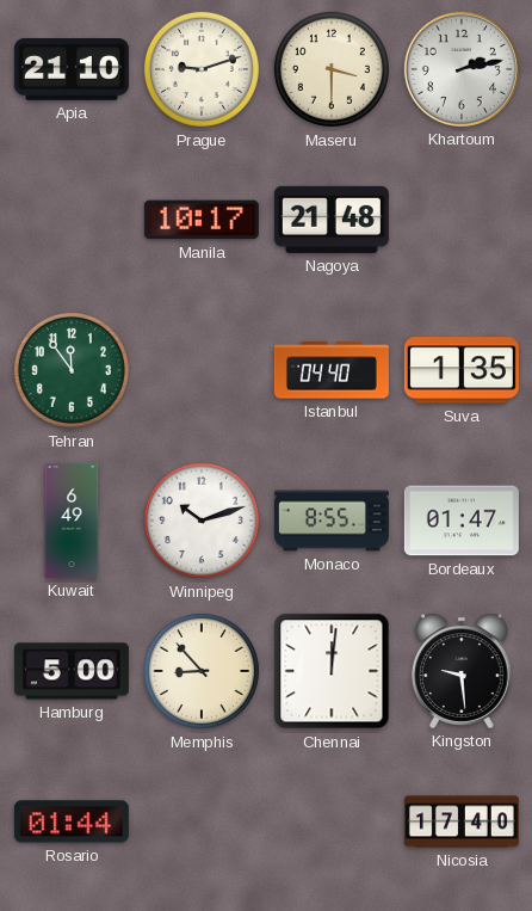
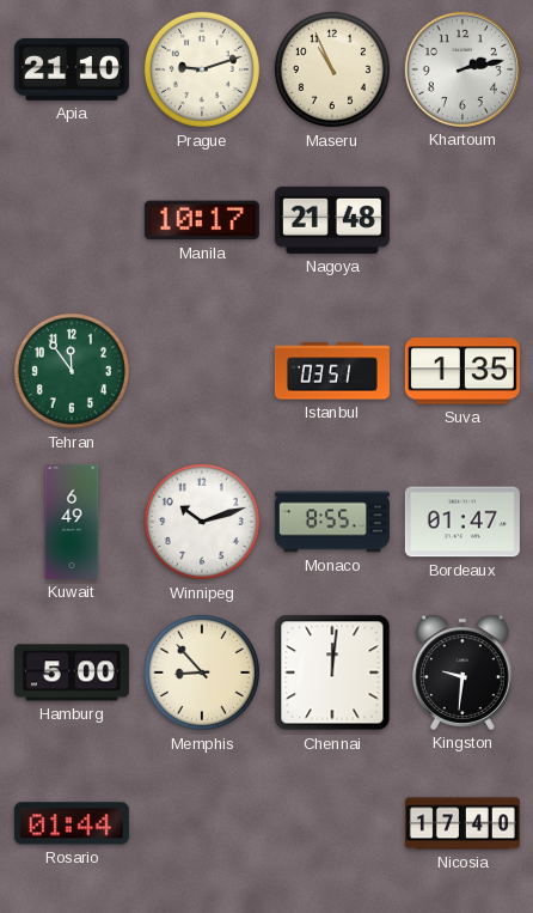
Maseru: 3:30 -> 10:56
Istanbul: 04:40 -> 03:51
Kingston: 9:29 -> 9:31
